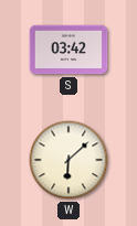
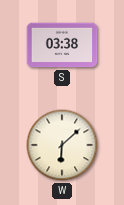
S: 03:42 -> 03:38
